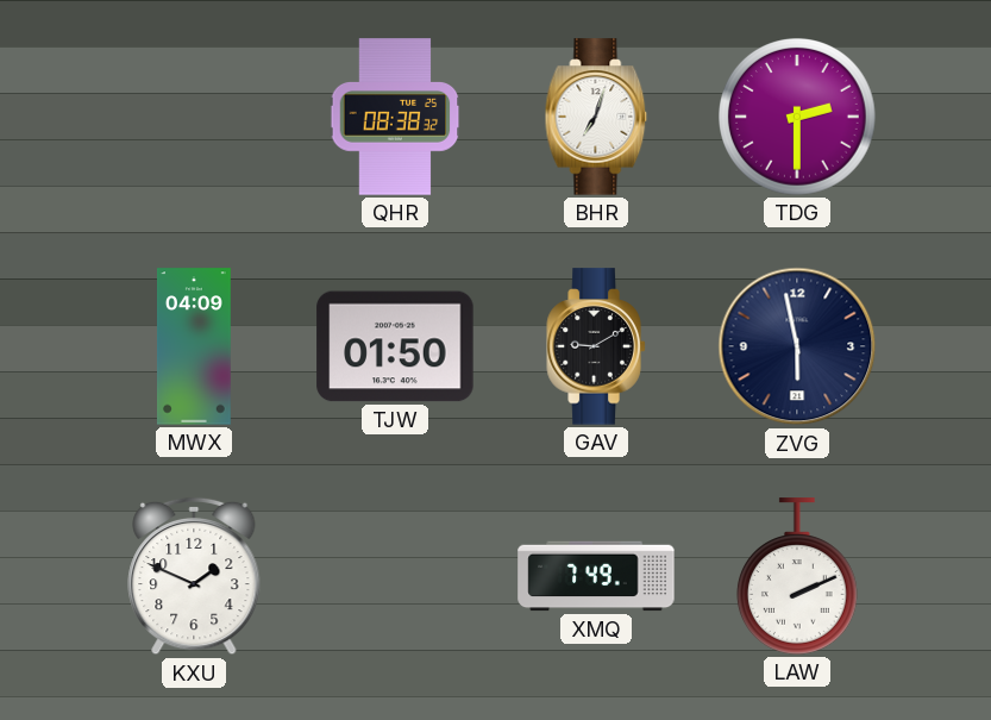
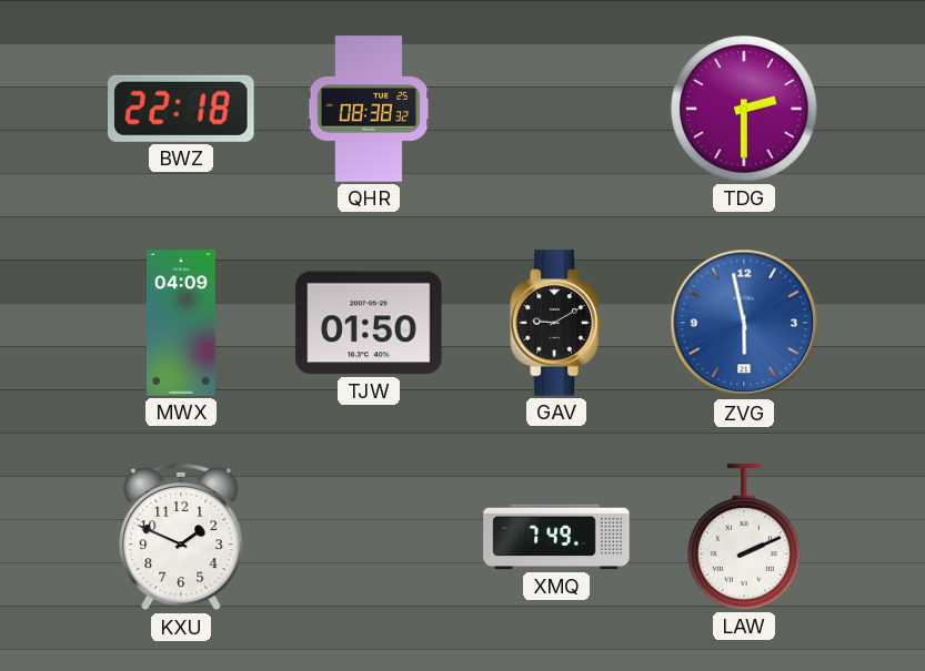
BWZ: none -> 22:18
BHR: 7:03 -> none
ZVG dial: navy -> blue
